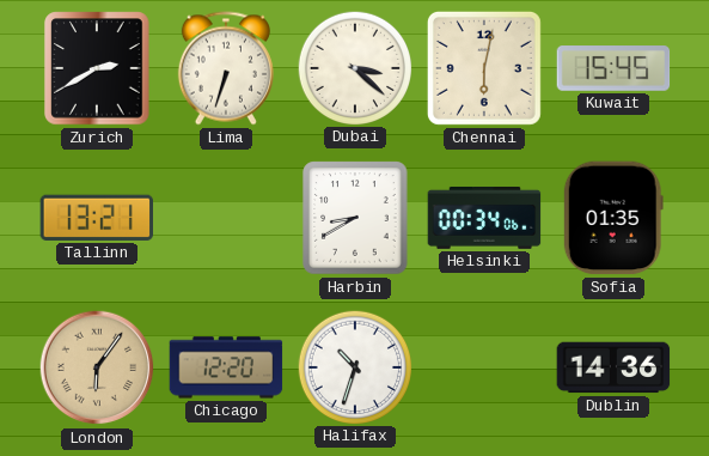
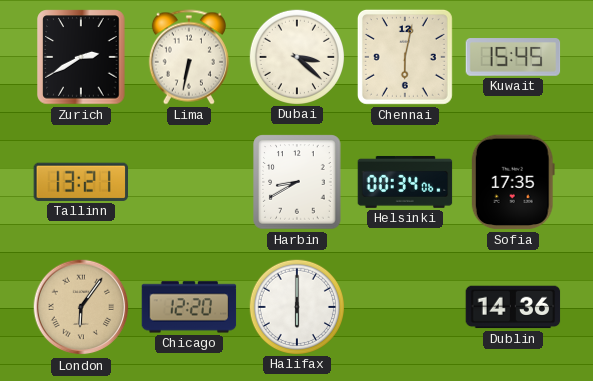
Lima: 6:33 -> 6:32
Sofia: 01:35 -> 17:35
Halifax: 10:33 -> 6:00
